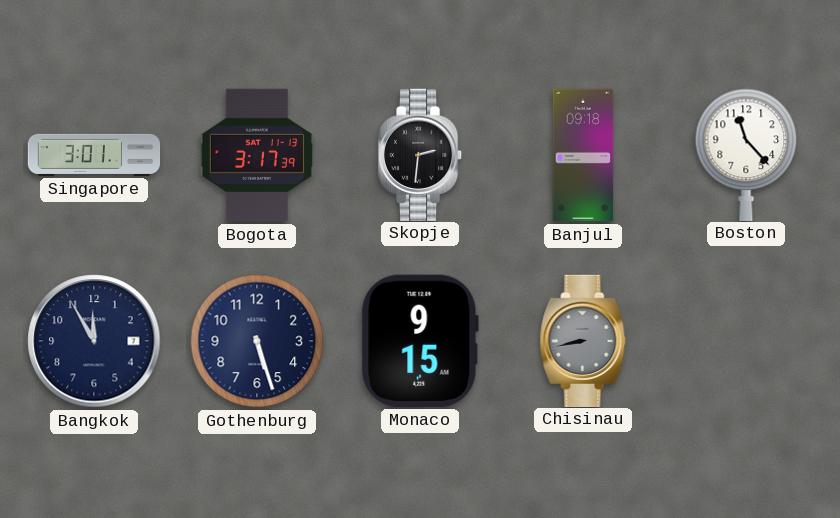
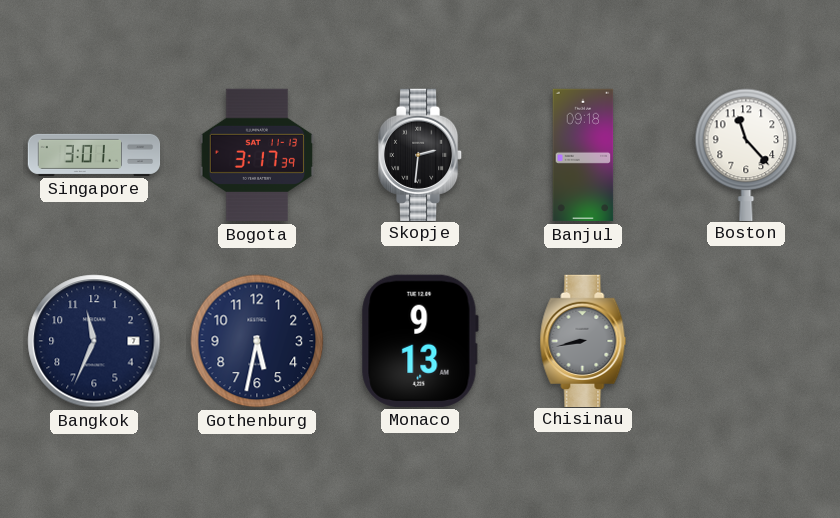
Bangkok: 11:55 -> 11:34
Gothenburg: 5:27 -> 5:32
Monaco: 9:15 -> 9:13
